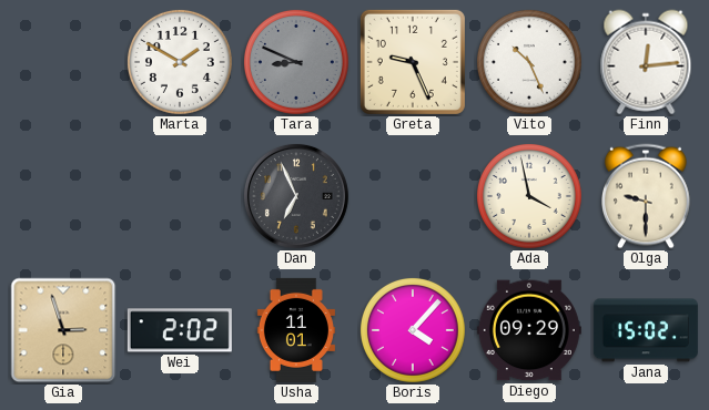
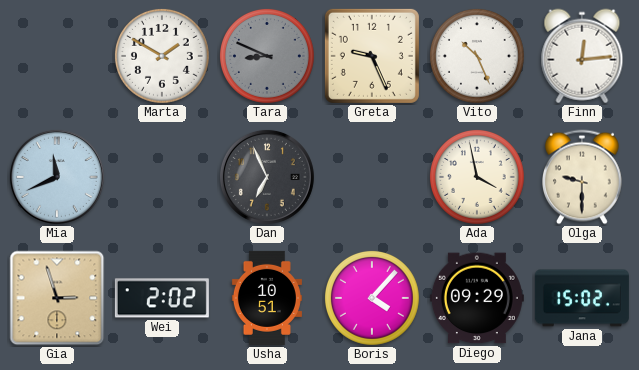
Mia: none -> 11:41
Usha: 11:01 -> 10:51
